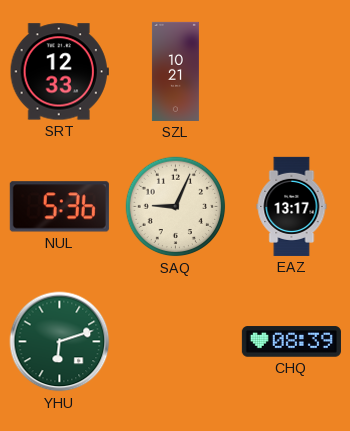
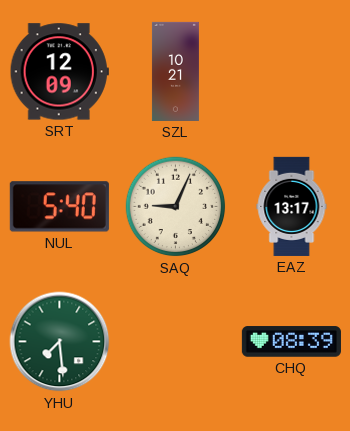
SRT: 12:33 -> 12:09
NUL: 5:36 -> 5:40
YHU: 6:12 -> 7:29
